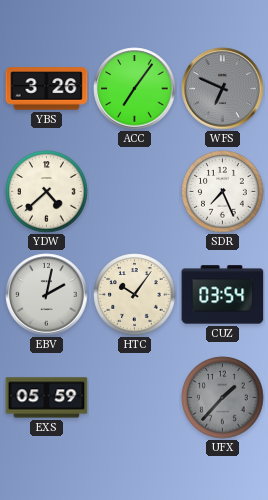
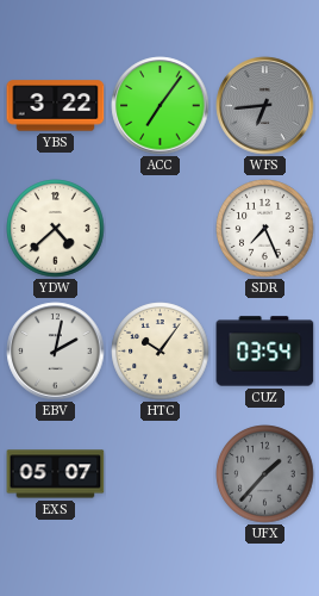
YBS: 3:26 -> 3:22
WFS: 6:49 -> 6:44
EXS: 05:59 -> 05:07
